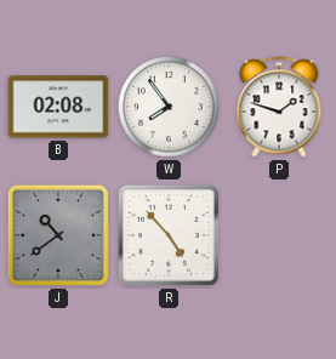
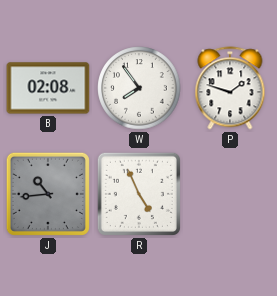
J: 10:39 -> 10:44
R: 4:53 -> 4:56
